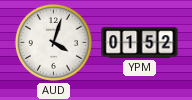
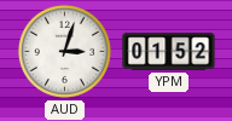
AUD: 4:03 -> 3:03
